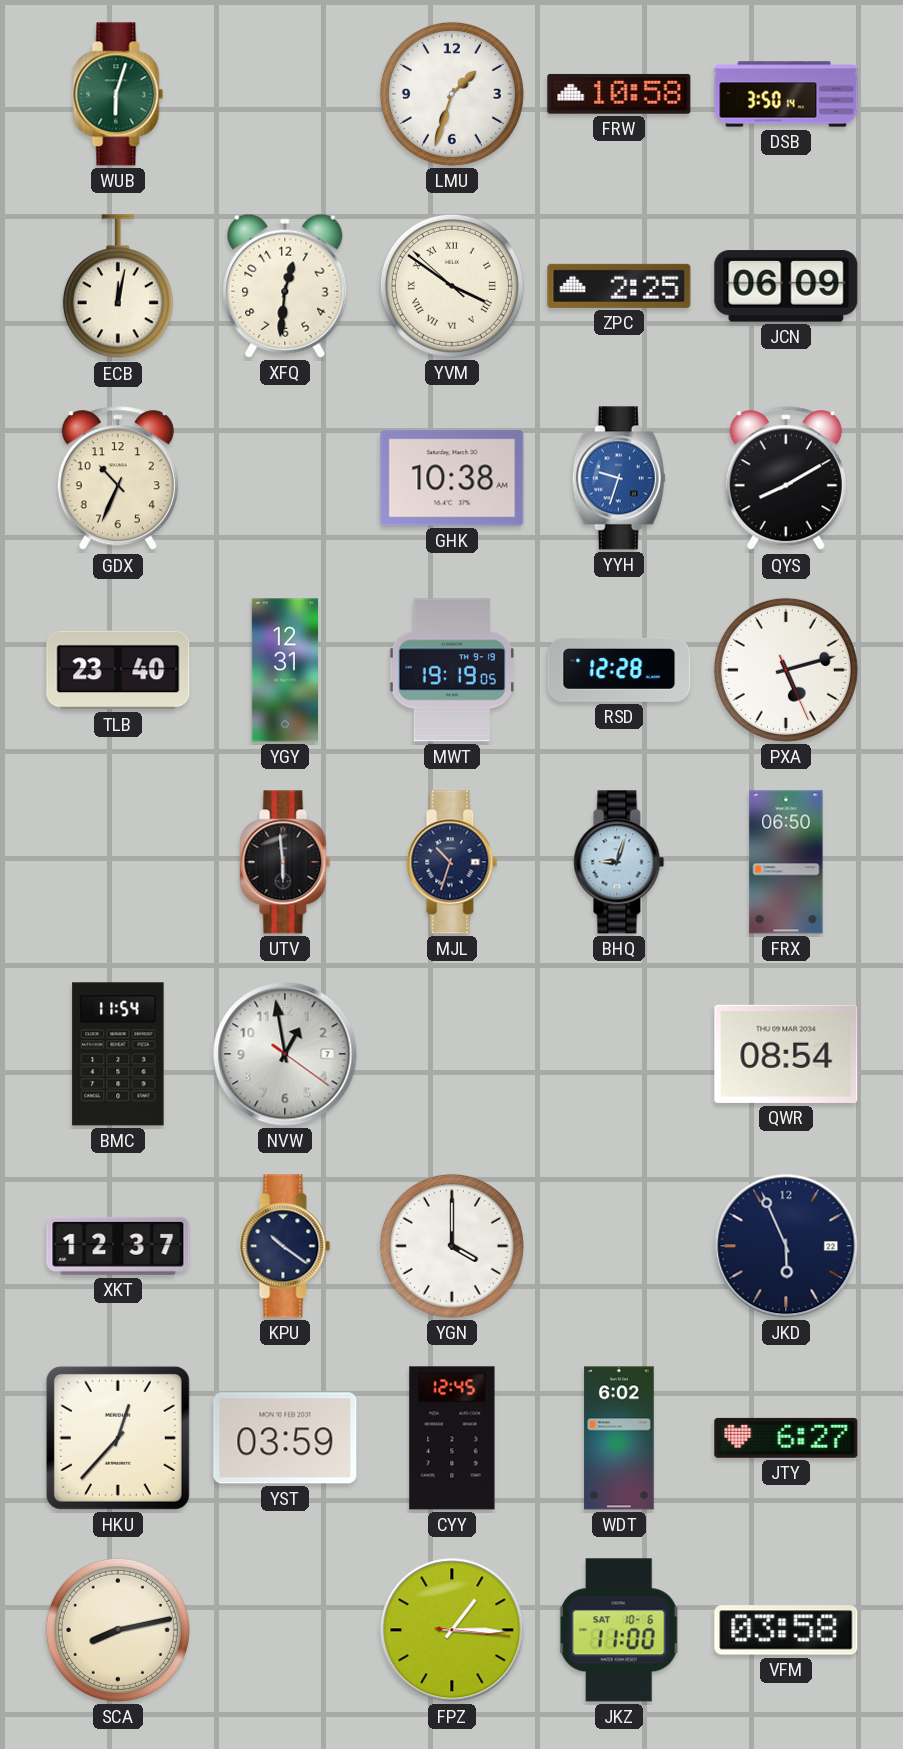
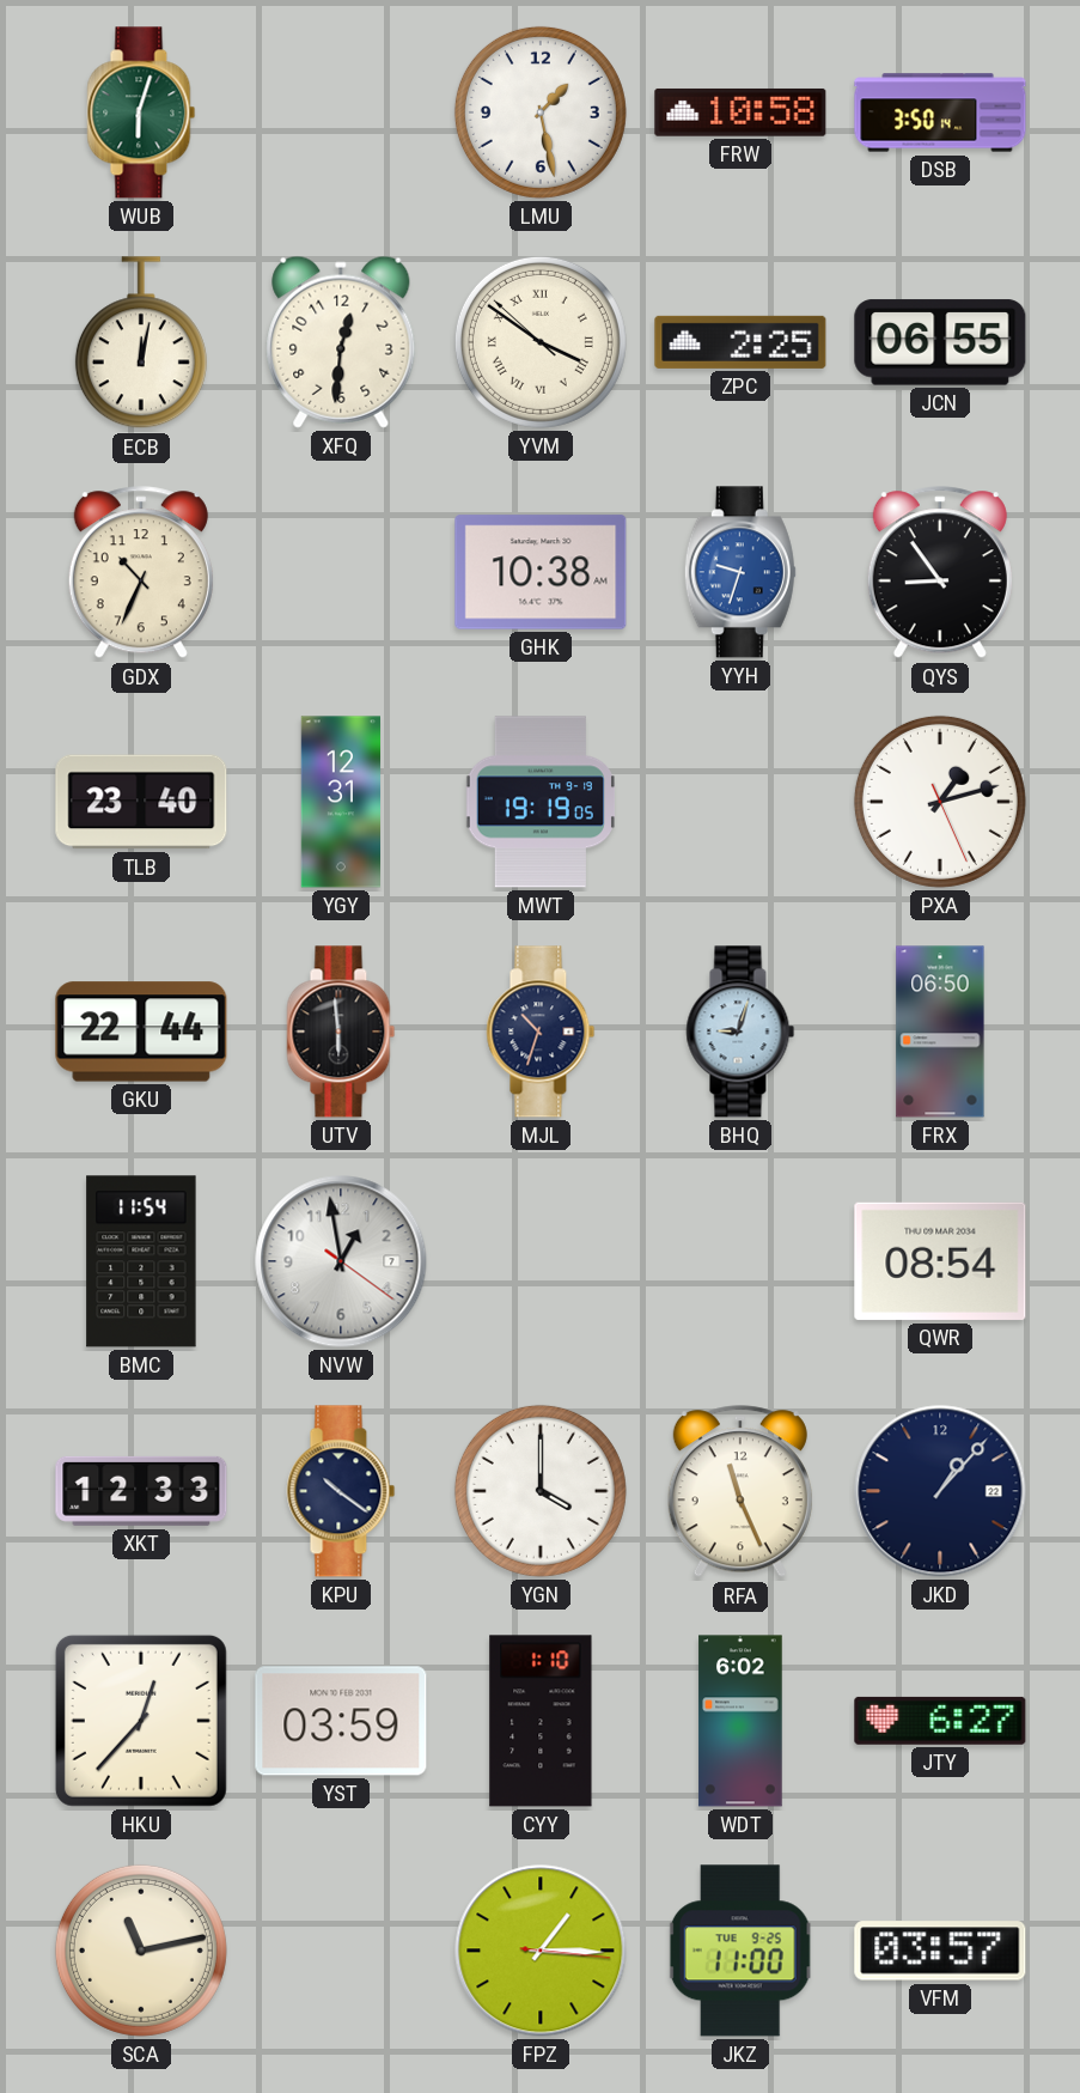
LMU: 1:33 -> 1:28
JCN: 06:09 -> 06:55
QYS: 8:10 -> 8:54
RSD: 12:28 -> none
PXA: 5:12 -> 1:12
GKU: none -> 22:44
XKT: 12:37 -> 12:33
RFA: none -> 11:26
JKD: 5:56 -> 1:07
CYY: 12:45 -> 1:10
SCA: 8:13 -> 11:13
JKZ date: SAT 10-6 -> TUE 9-25
VFM: 03:58 -> 03:57
